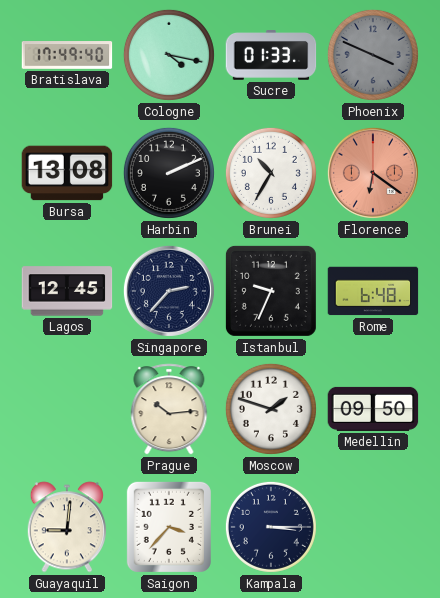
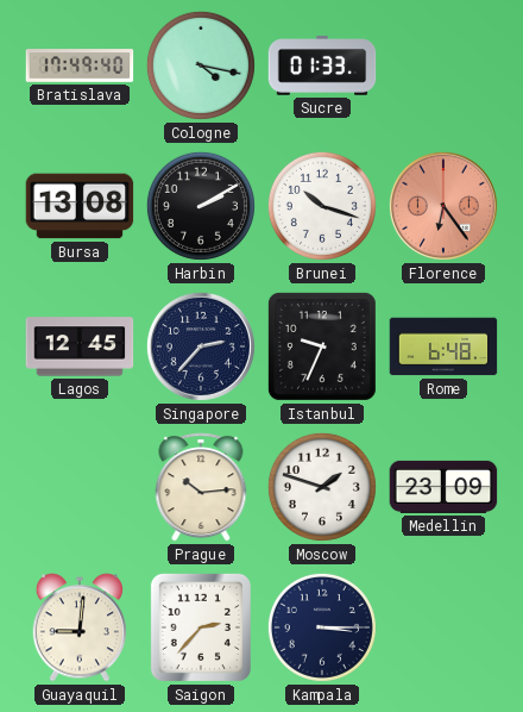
Phoenix: 3:49 -> none
Harbin: 2:11 -> 2:10
Brunei: 10:35 -> 10:18
Florence: 6:21 -> 6:24
Medellin: 09:50 -> 23:09
Saigon: 3:37 -> 2:37
